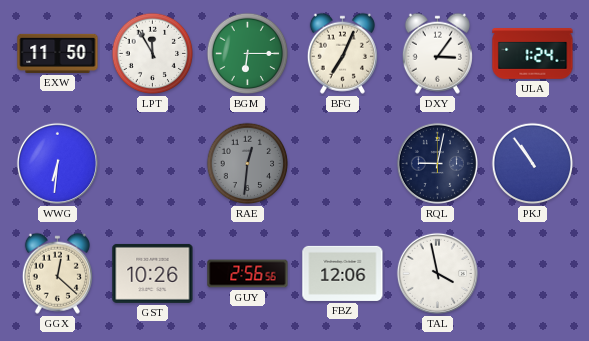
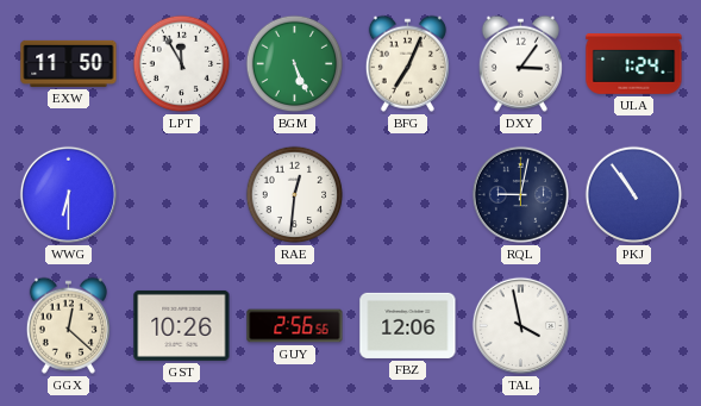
BGM: 6:15 -> 5:26
WWG: 6:31 -> 6:30
RAE dial: grey -> white
